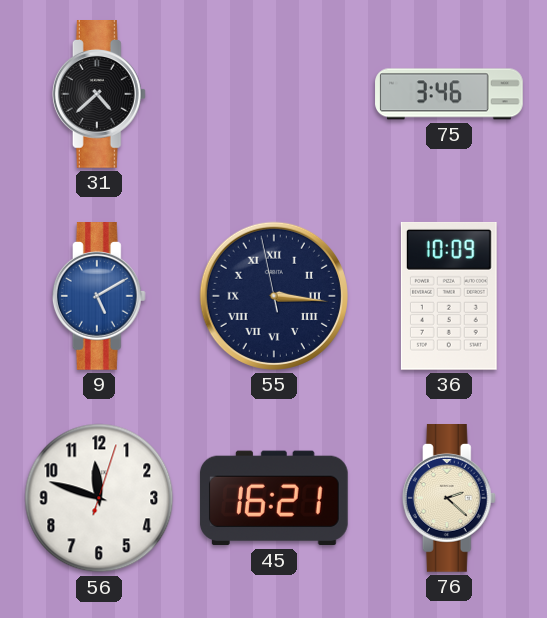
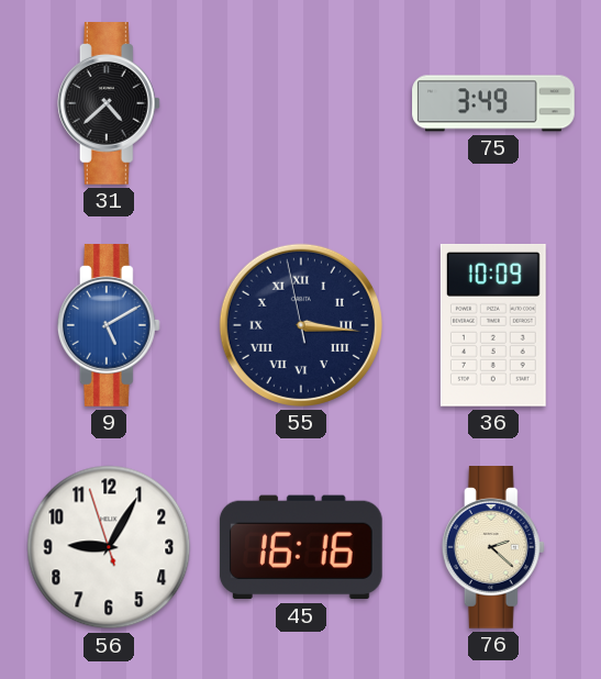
75: 3:46 -> 3:49
56: 11:48 -> 9:04
45: 16:21 -> 16:16
